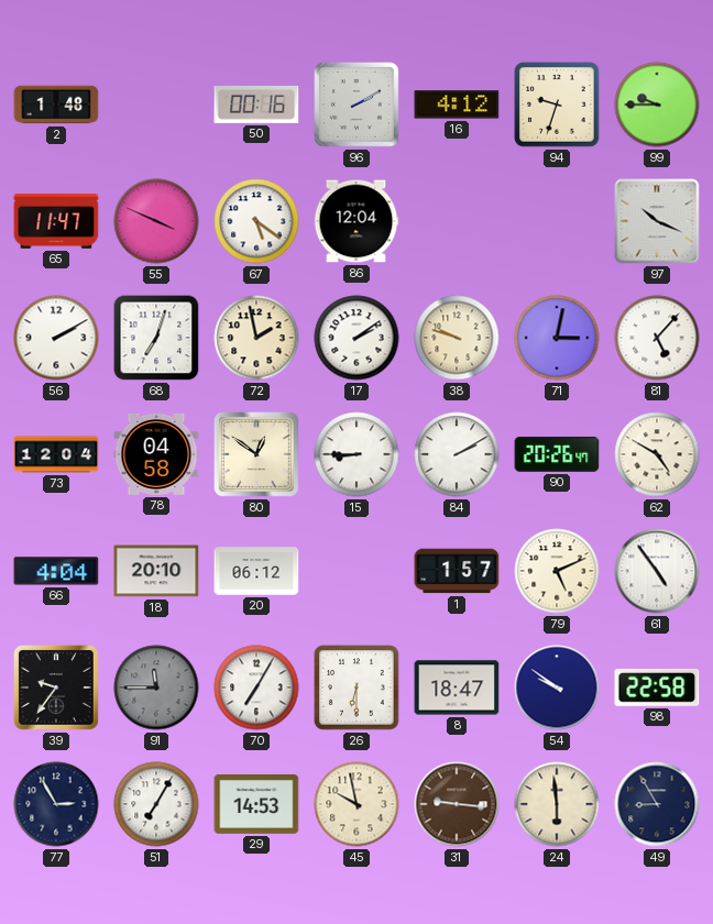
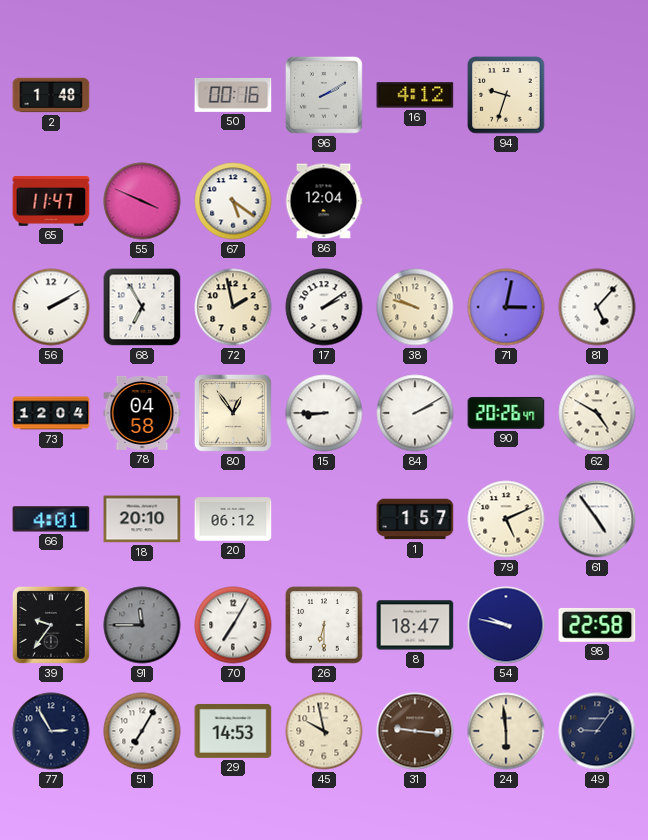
99: 9:45 -> none
97: 10:19 -> none
68: 7:03 -> 6:55
80: 12:51 -> 12:54
66: 4:04 -> 4:01
54: 9:51 -> 9:47
49: 8:55 -> 9:06
